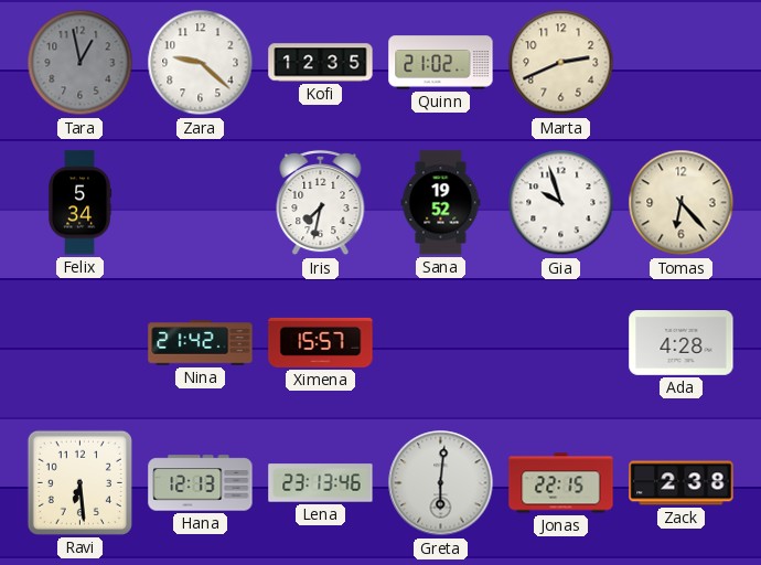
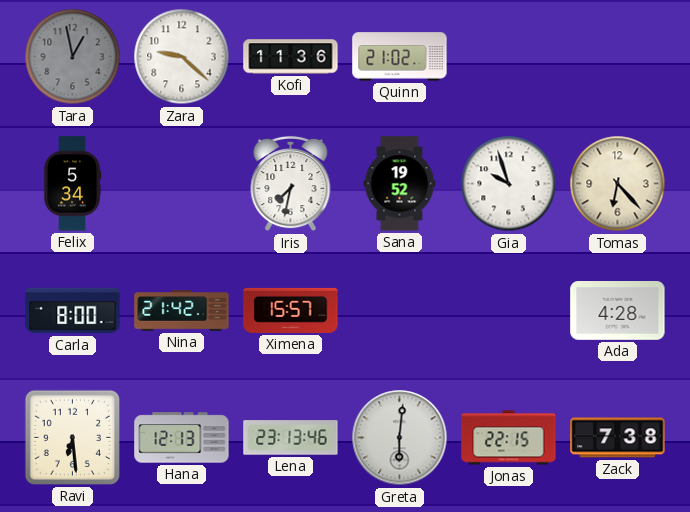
Kofi: 12:35 -> 11:36
Marta: 2:41 -> none
Carla: none -> 8:00
Zack: 2:38 -> 7:38
